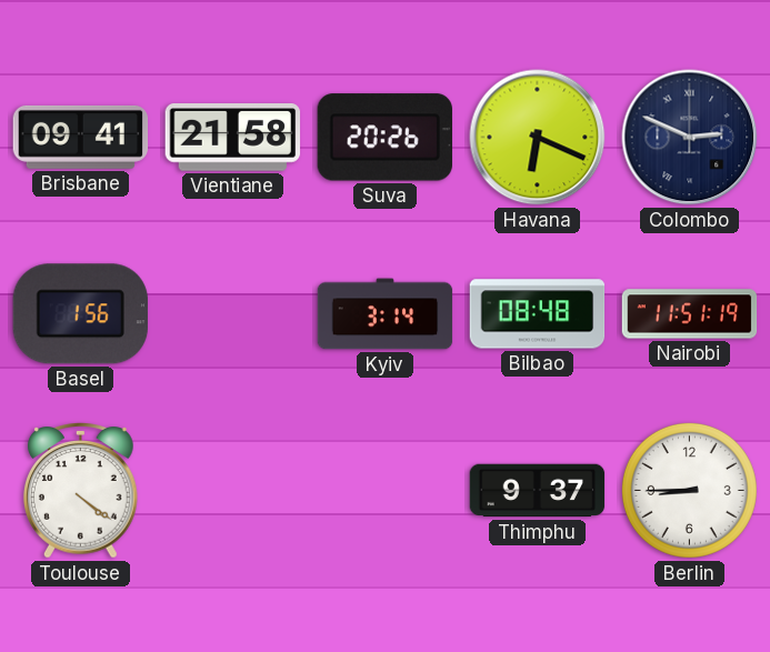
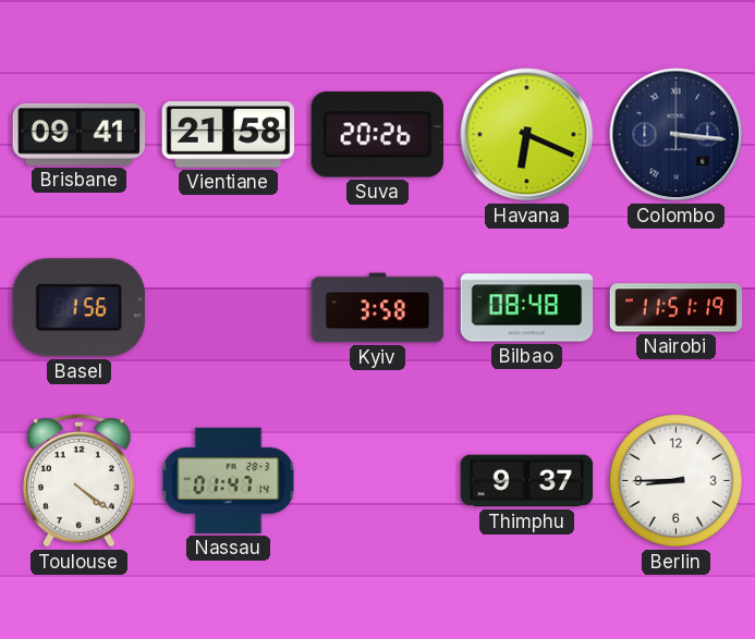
Colombo: 2:49 -> 3:16
Kyiv: 3:14 -> 3:58
Nassau: none -> 01:47
